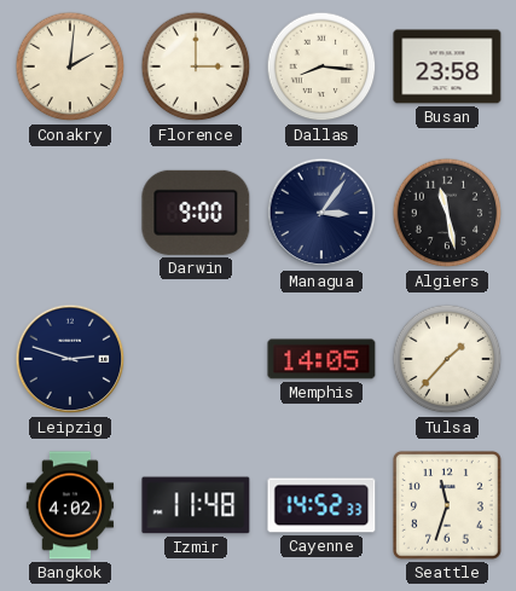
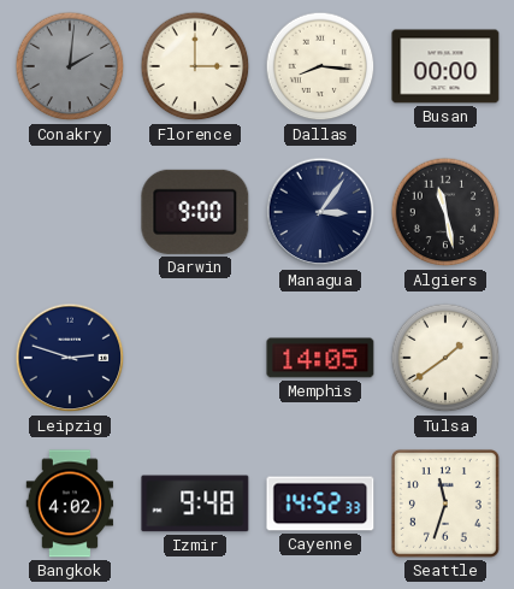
Conakry dial: cream -> grey
Busan: 23:58 -> 00:00
Tulsa: 1:37 -> 1:39
Izmir: 11:48 -> 9:48
